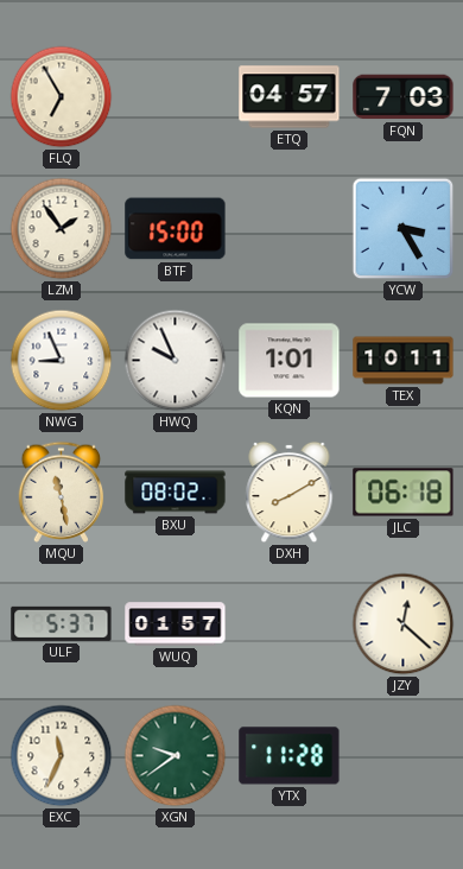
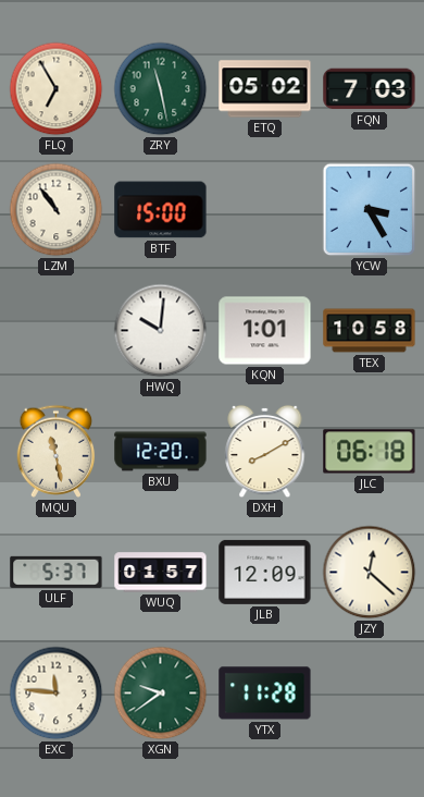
ZRY: none -> 11:28
ETQ: 04:57 -> 05:02
LZM: 1:54 -> 10:54
NWG: 8:56 -> none
HWQ: 9:56 -> 10:01
TEX: 10:11 -> 10:58
BXU: 08:02 -> 12:20
JLB: none -> 12:09
EXC: 11:34 -> 11:46
